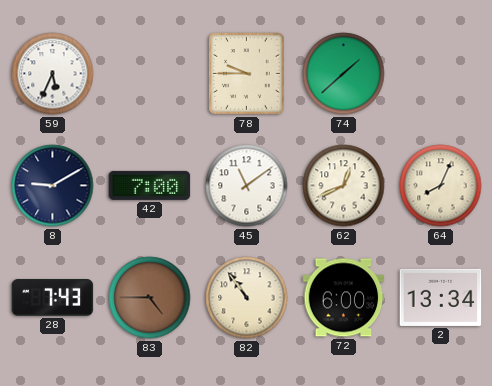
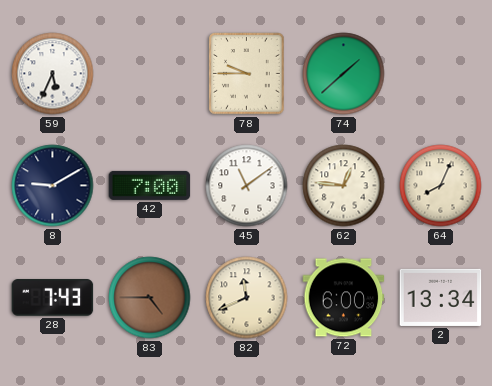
62: 12:41 -> 12:46
82: 10:54 -> 11:41
